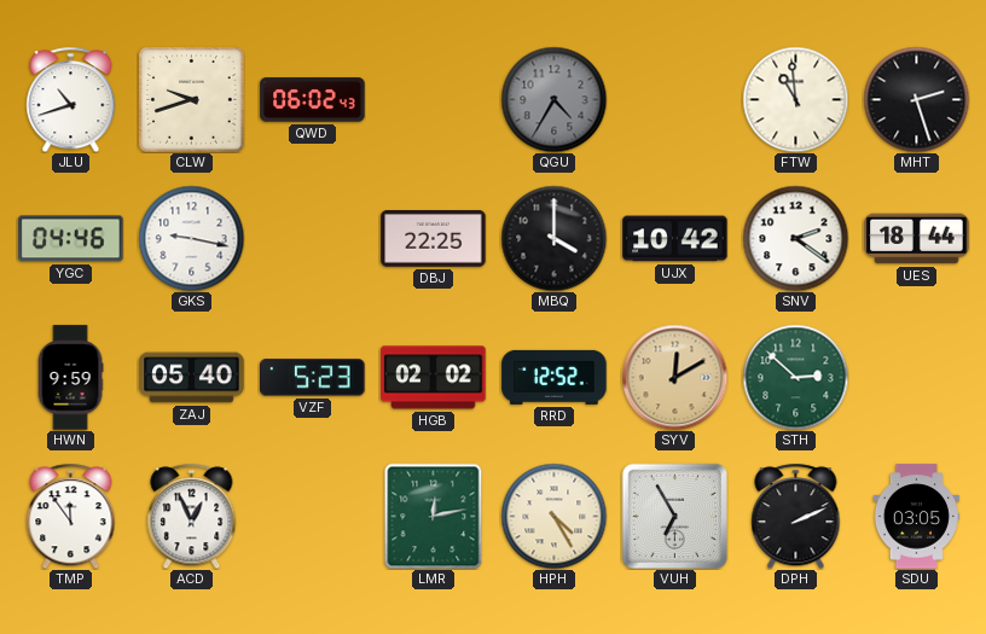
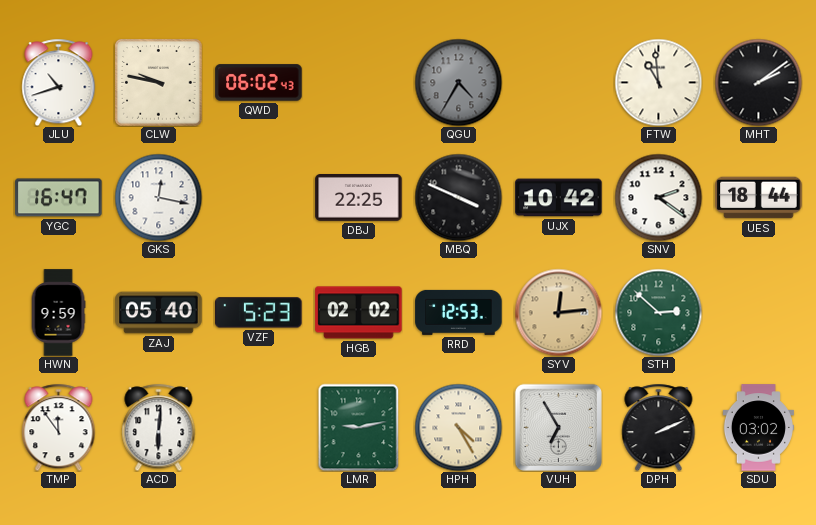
CLW: 9:42 -> 9:47
MHT: 2:27 -> 2:09
YGC: 04:46 -> 16:47
GKS: 9:17 -> 12:17
MBQ: 4:00 -> 3:49
RRD: 12:52 -> 12:53
SYV: 12:10 -> 12:14
ACD: 12:56 -> 6:01
LMR: 12:13 -> 9:13
SDU: 03:05 -> 03:02
